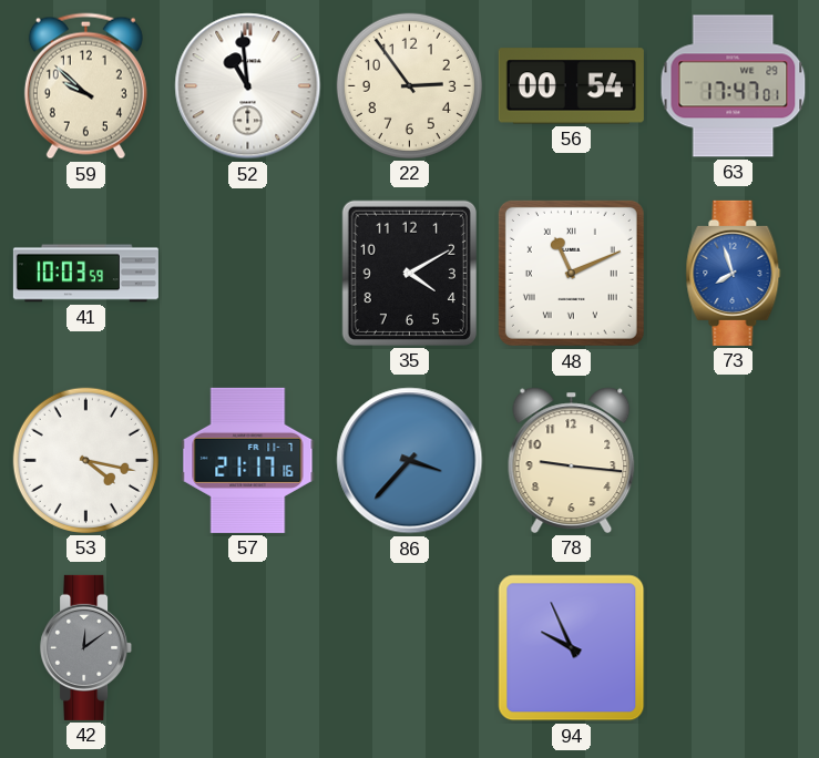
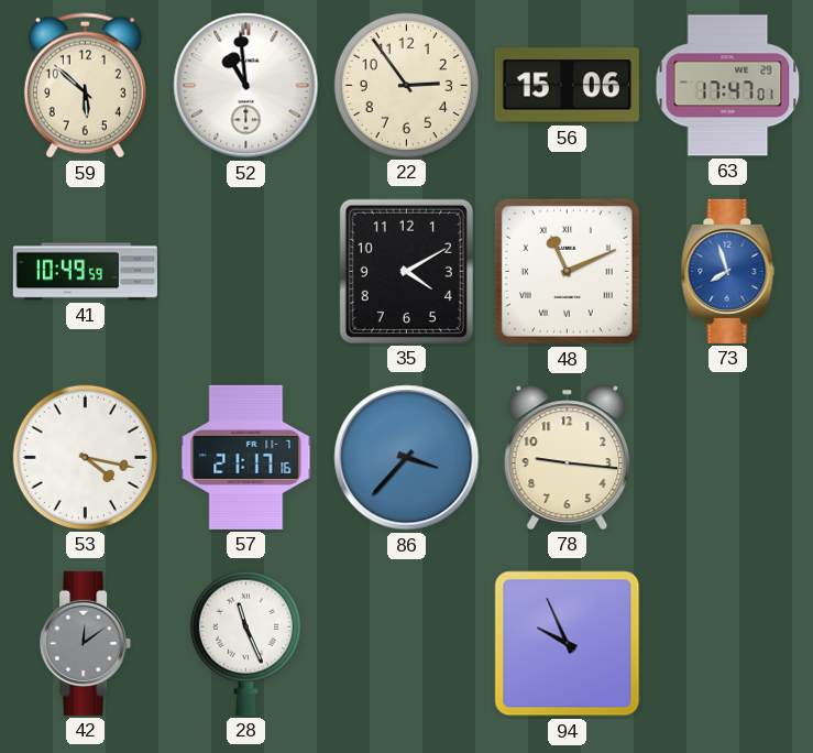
59: 9:52 -> 5:52
56: 00:54 -> 15:06
41: 10:03 -> 10:49
28: none -> 11:26
